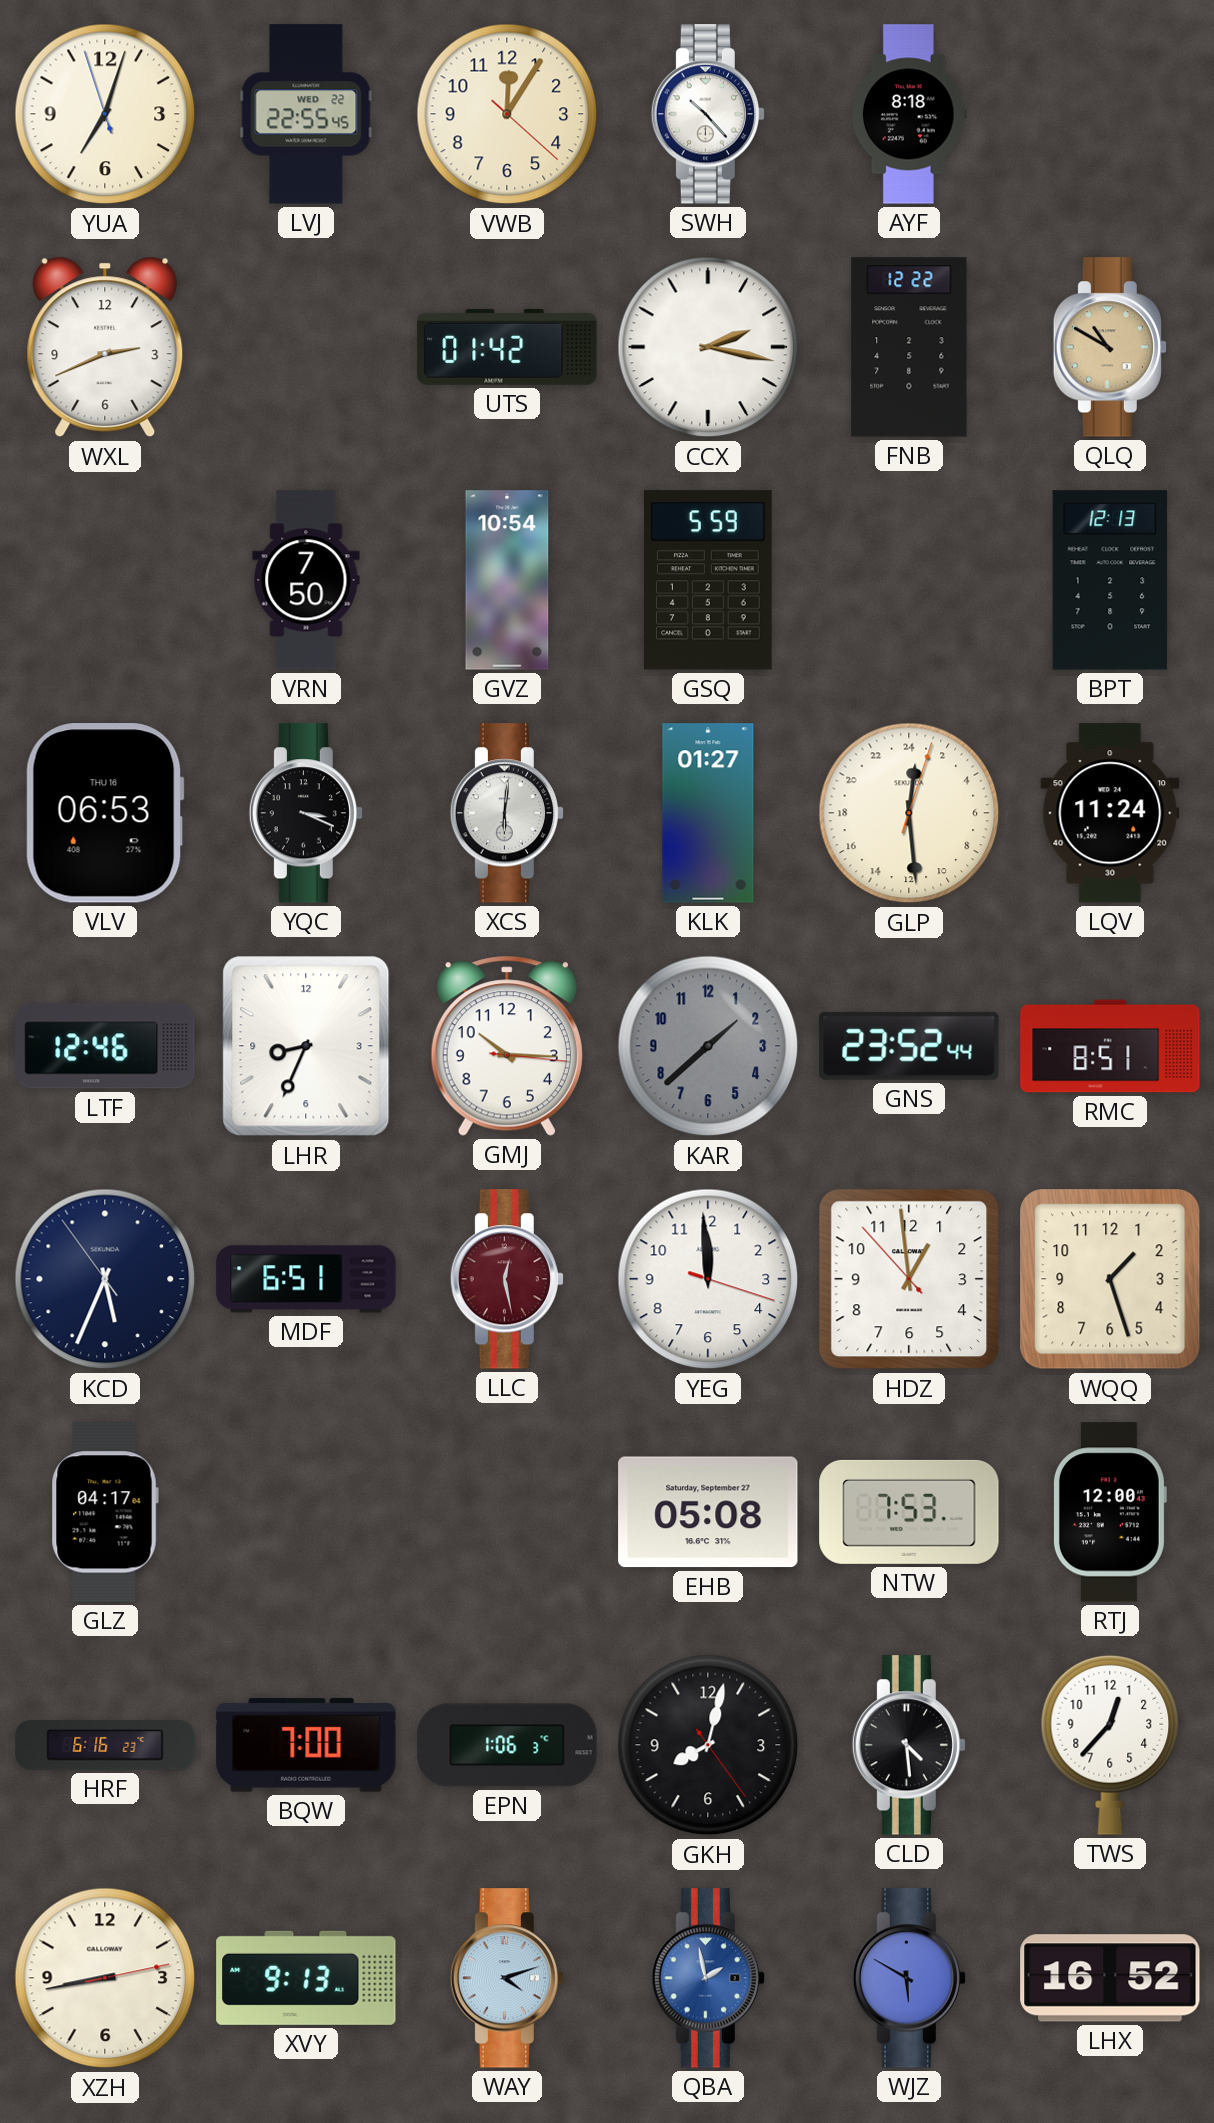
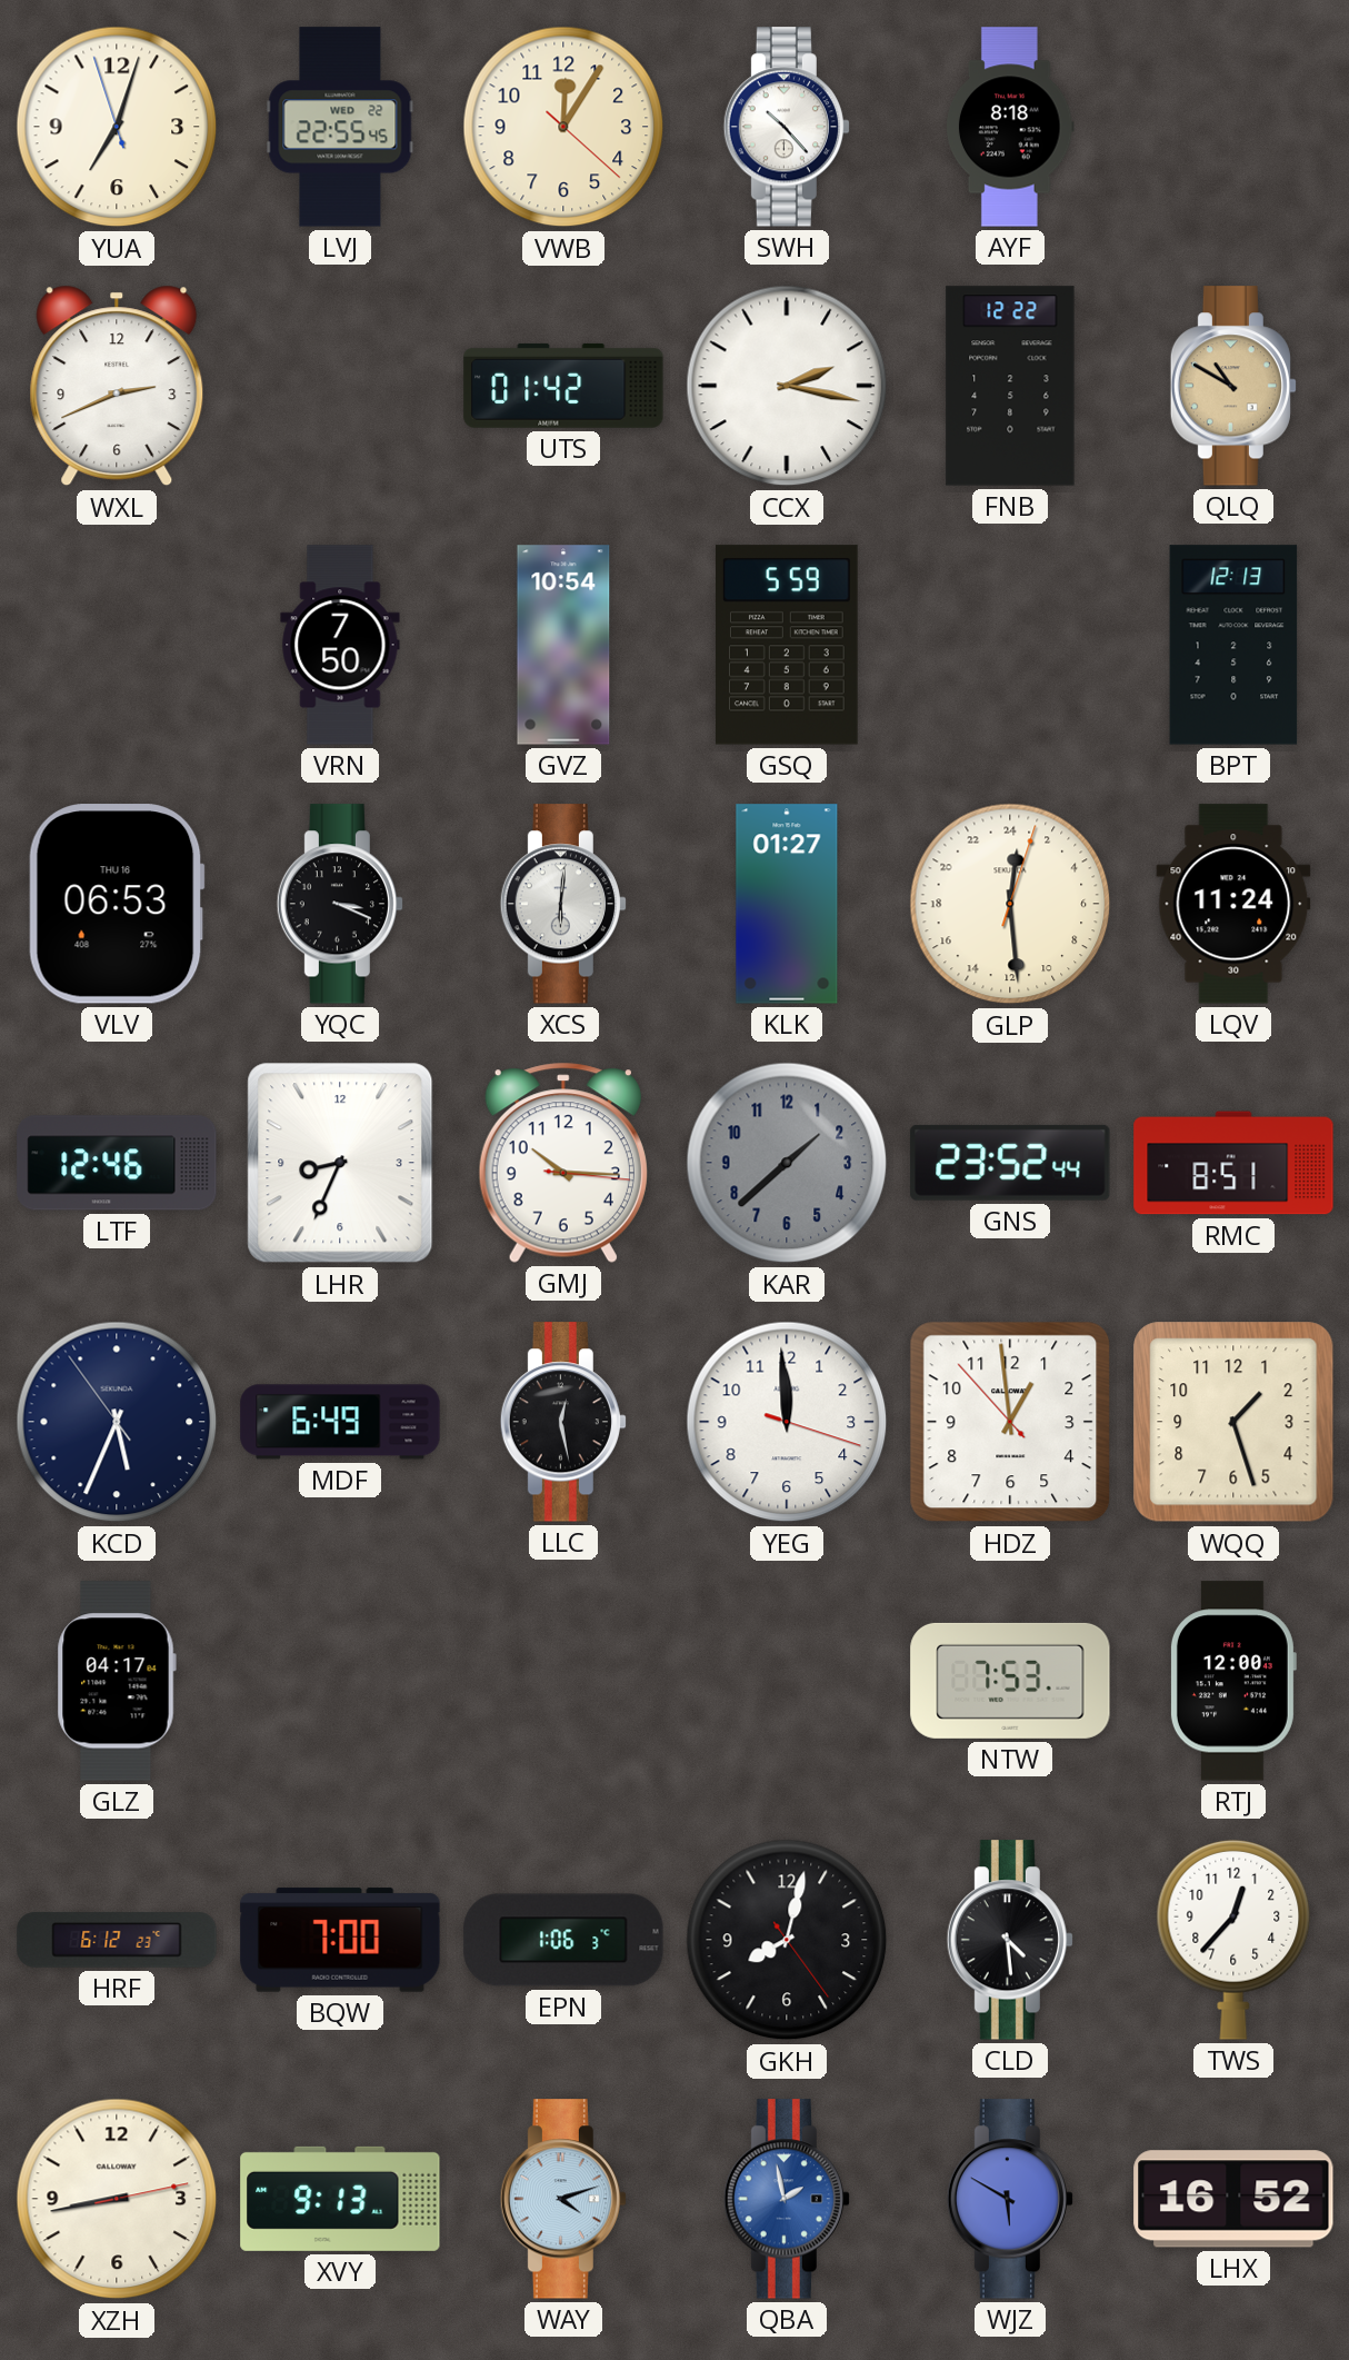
MDF: 6:51 -> 6:49
LLC dial: burgundy -> black
EHB: 05:08 -> none
HRF: 6:16 -> 6:12
